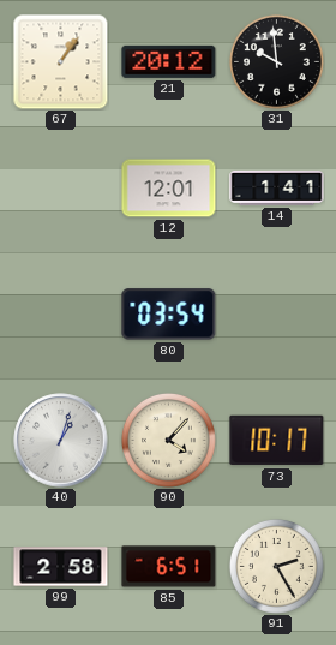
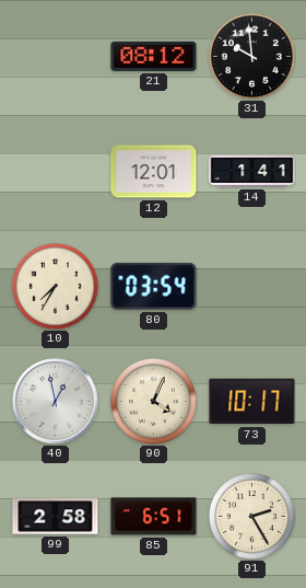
67: 1:06 -> none
21: 20:12 -> 08:12
10: none -> 7:35
40: 1:03 -> 12:58
90: 4:07 -> 4:04
